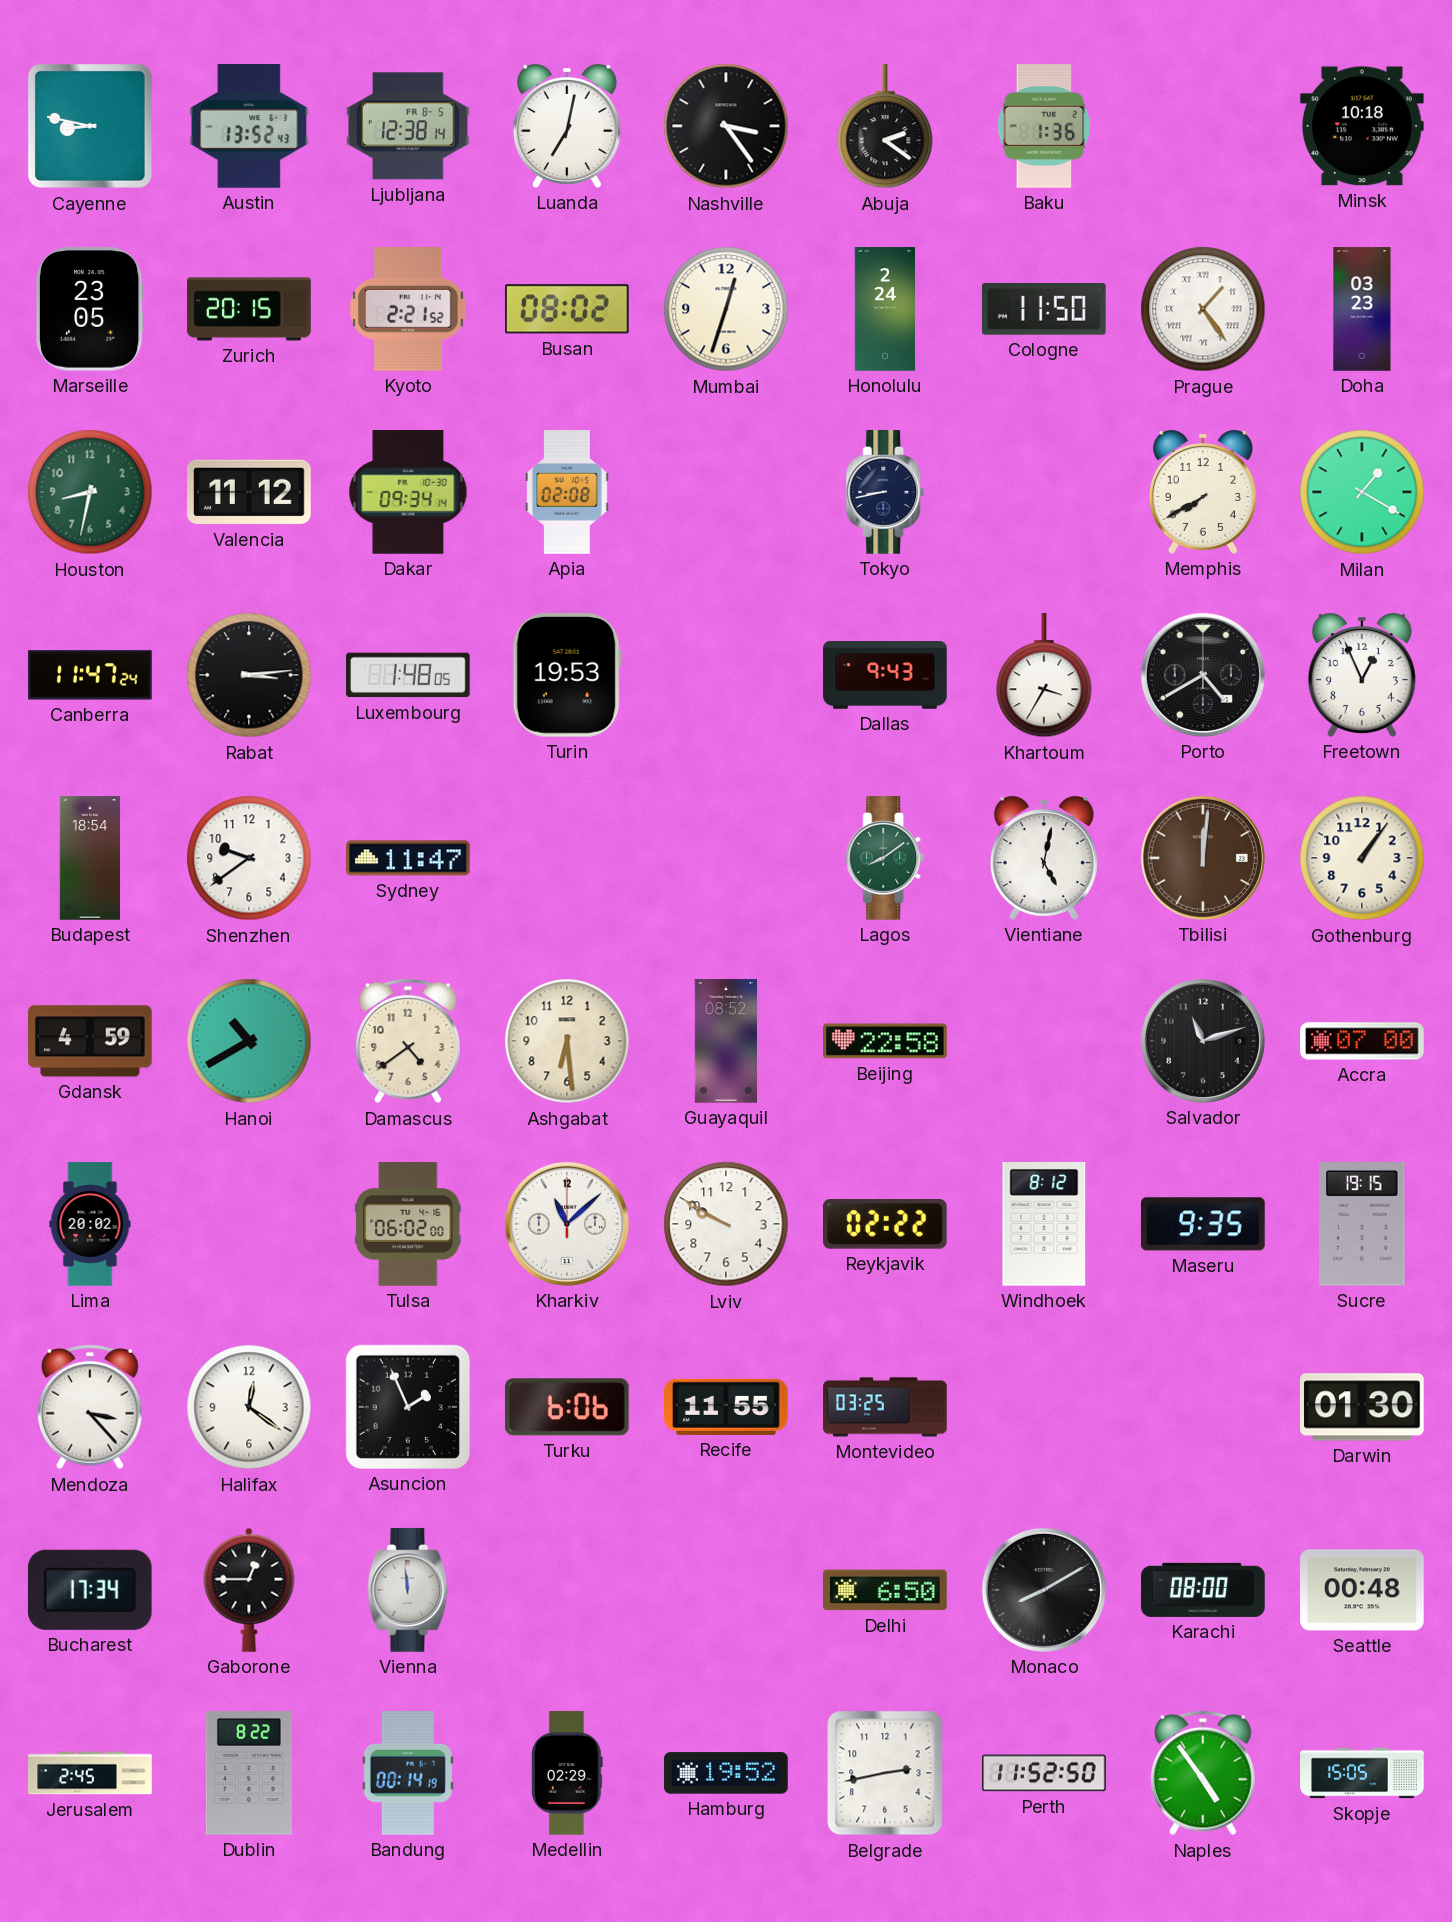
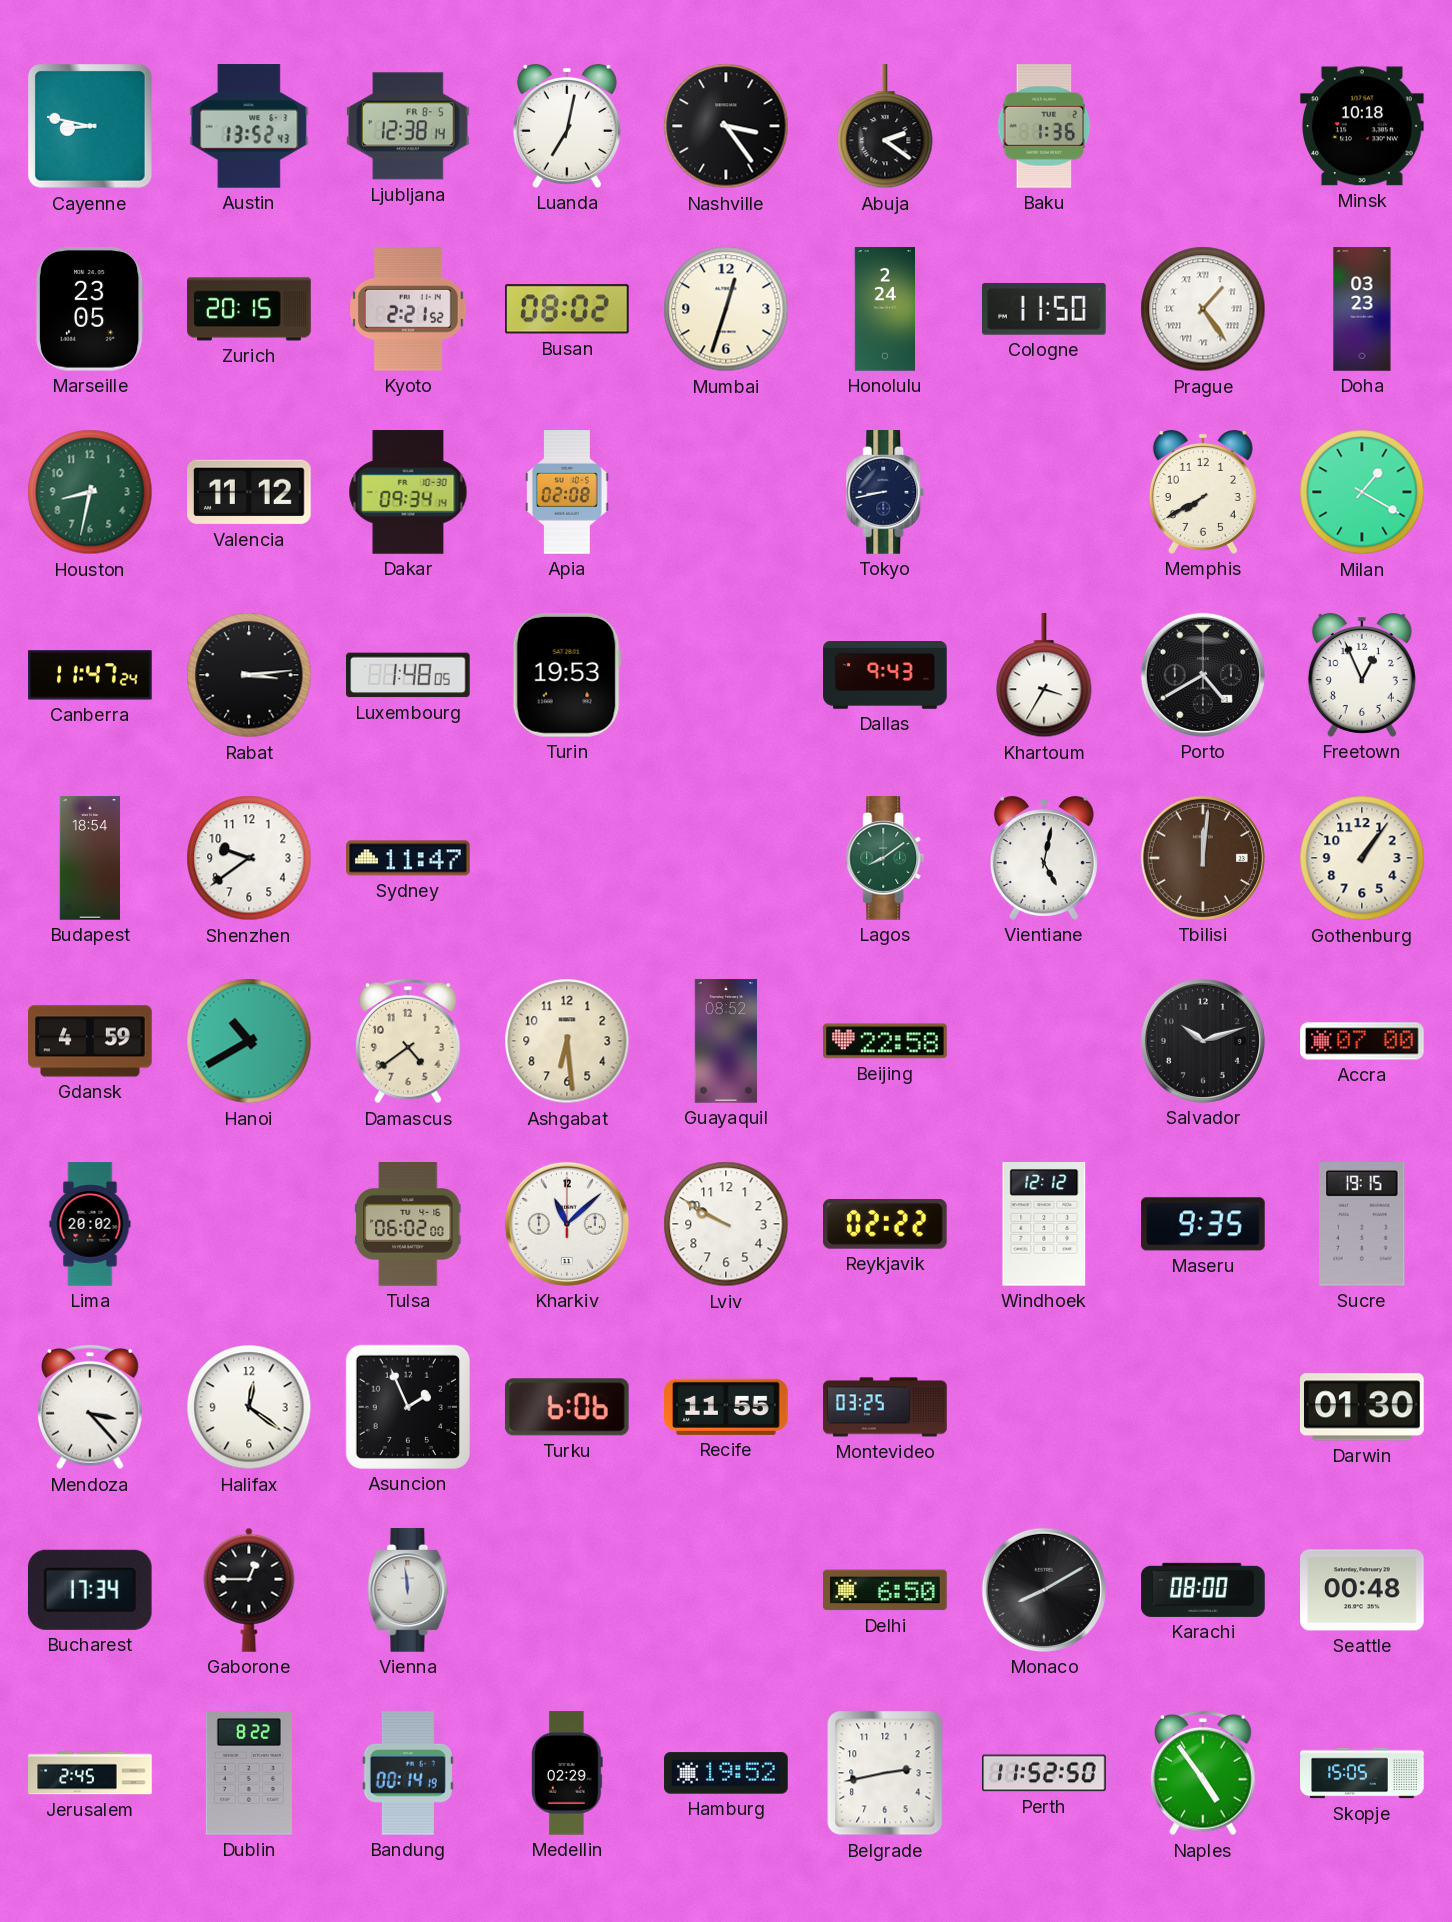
Salvador: 11:12 -> 10:12
Windhoek: 8:12 -> 12:12
